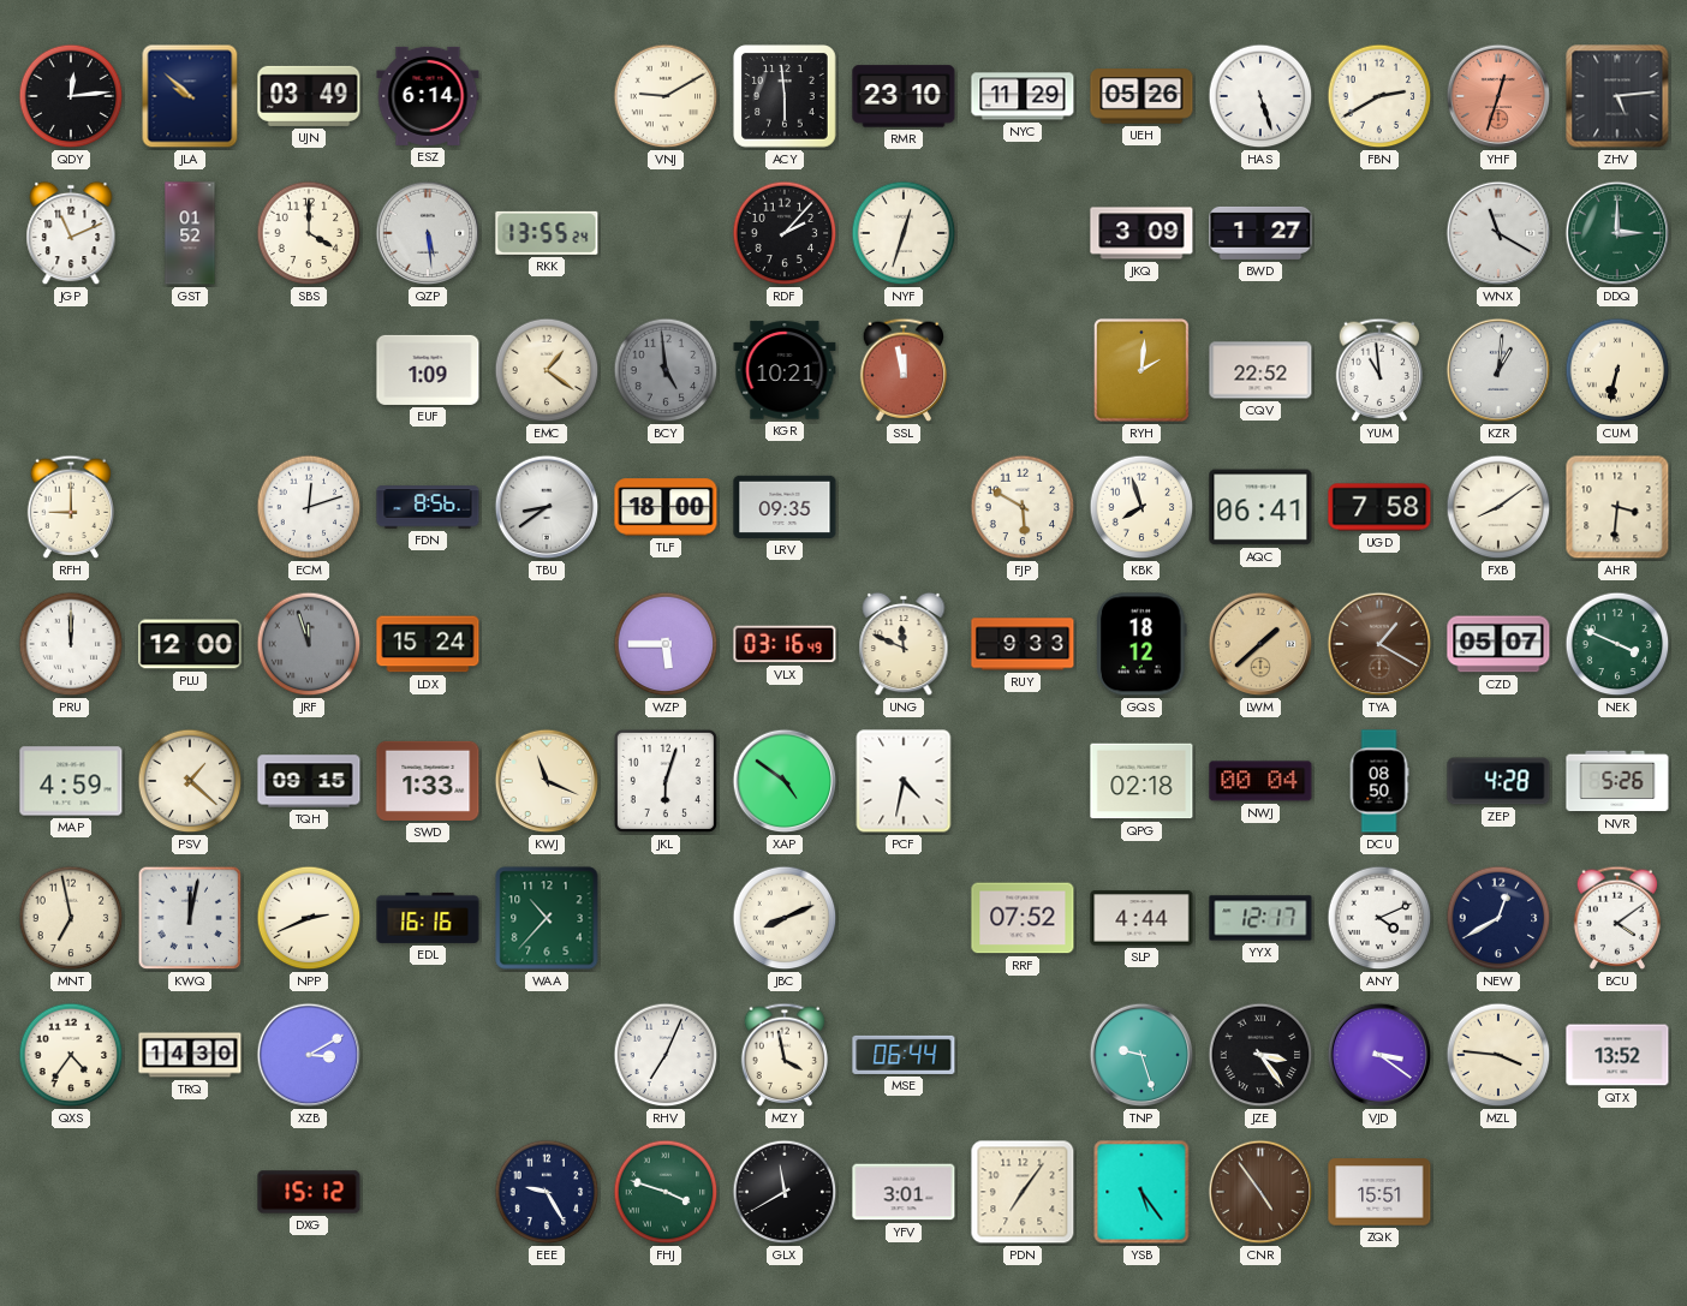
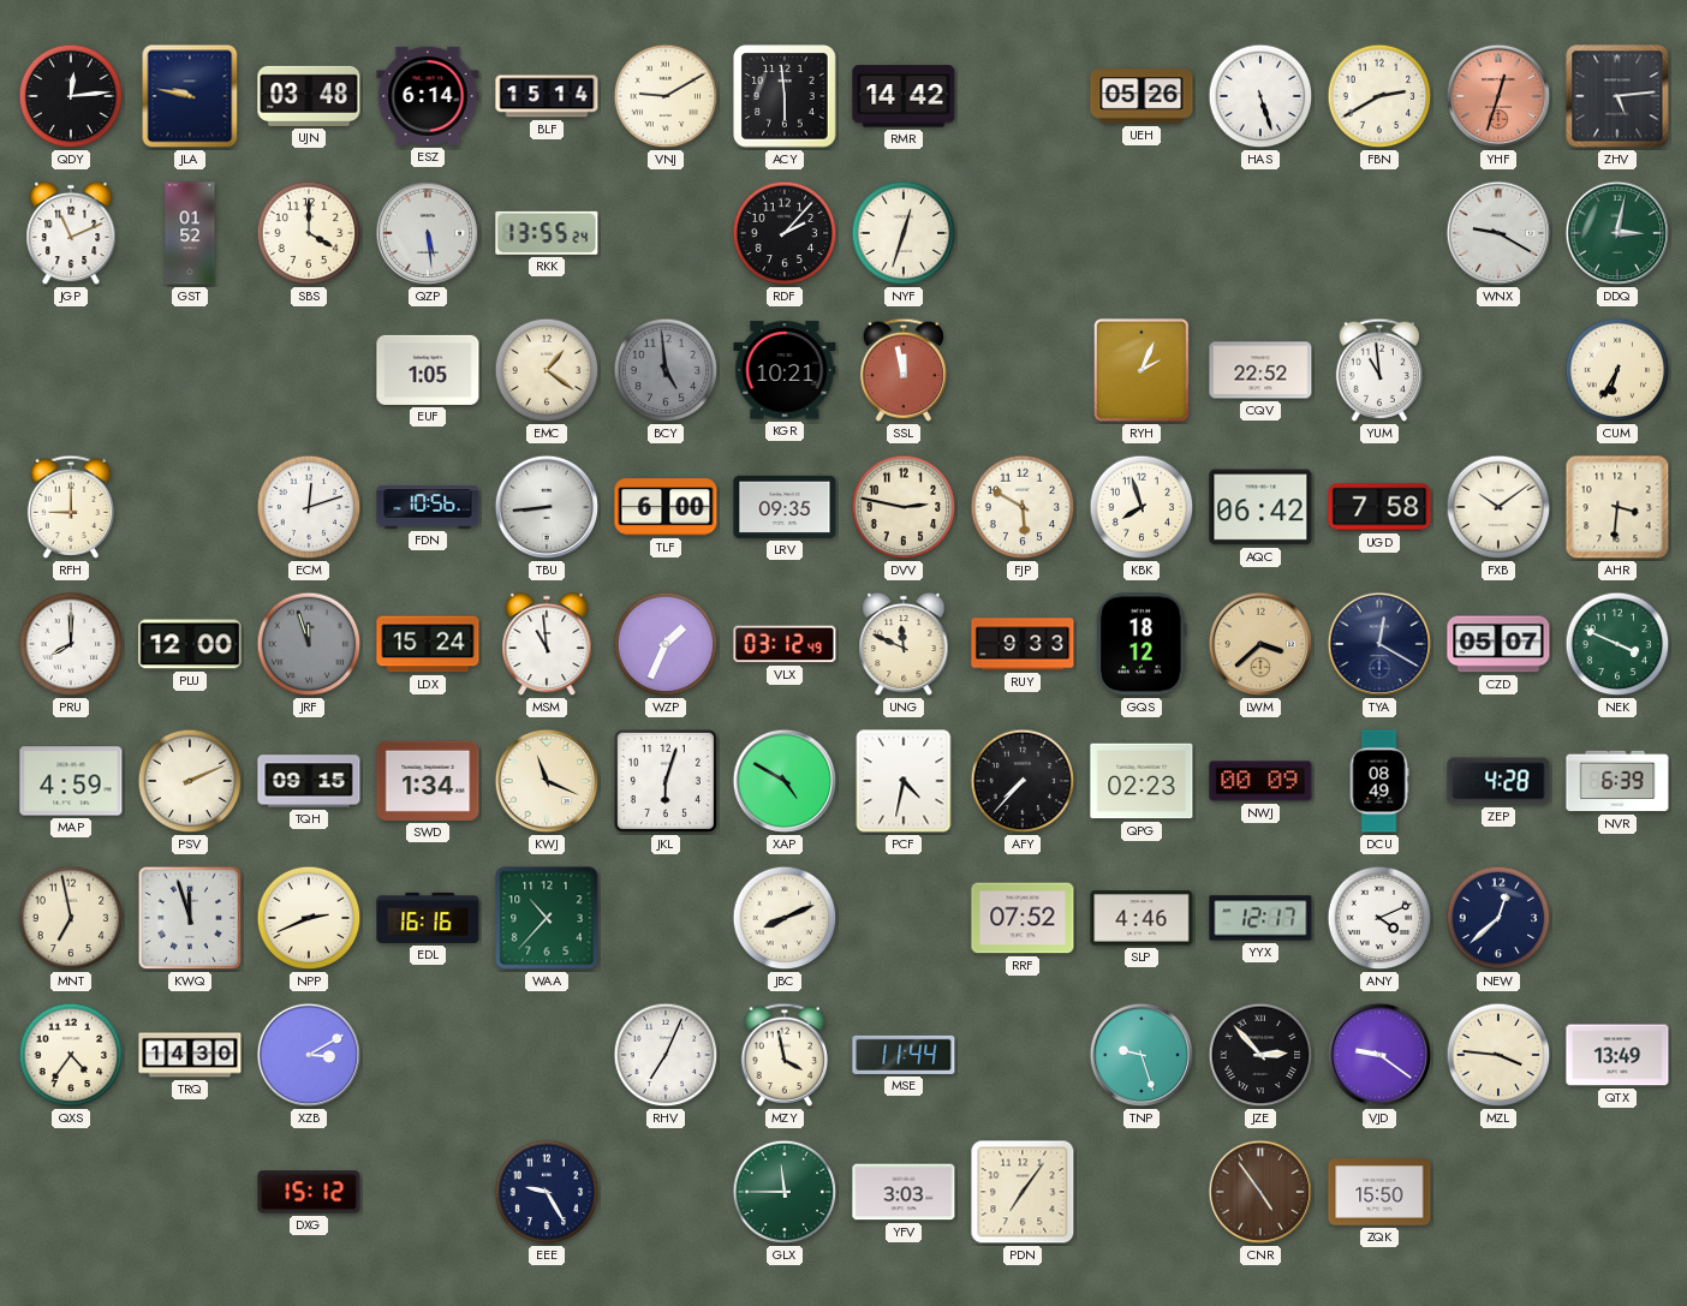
JLA: 9:52 -> 9:47
UJN: 03:49 -> 03:48
BLF: none -> 15:14
RMR: 23:10 -> 14:42
NYC: 11:29 -> none
JKQ: 3:09 -> none
BWD: 1:27 -> none
WNX: 11:20 -> 9:20
DDQ: 3:00 -> 3:02
EUF: 1:09 -> 1:05
RYH: 2:01 -> 2:04
KZR: 1:01 -> none
CUM: 6:32 -> 6:35
FDN: 8:56 -> 10:56
TBU: 8:39 -> 8:44
TLF: 18:00 -> 6:00
DVV: none -> 2:47
AQC: 06:41 -> 06:42
FXB: 8:09 -> 10:09
PRU: 12:00 -> 8:00
MSM: none -> 10:59
WZP: 5:45 -> 1:34
VLX: 03:16 -> 03:12
LWM: 1:38 -> 3:38
TYA: 1:20 -> 12:20
TYA dial: brown -> navy
PSV: 1:22 -> 2:11
SWD: 1:33 -> 1:34
XAP: 4:51 -> 4:50
AFY: none -> 7:37
QPG: 02:18 -> 02:23
NWJ: 00:04 -> 00:09
DCU: 08:50 -> 08:49
NVR: 5:26 -> 6:39
KWQ: 12:02 -> 11:57
SLP: 4:44 -> 4:46
NEW: 12:40 -> 12:38
BCU: 4:09 -> none
MSE: 06:44 -> 11:44
JZE: 3:24 -> 2:53
VJD: 3:21 -> 9:21
QTX: 13:52 -> 13:49
FHJ: 3:48 -> none
GLX: 11:40 -> 11:45
GLX dial: black -> green
YFV: 3:01 -> 3:03
YSB: 5:24 -> none
ZQK: 15:51 -> 15:50
